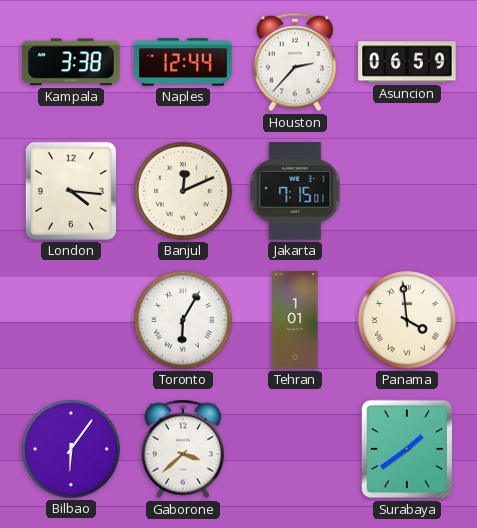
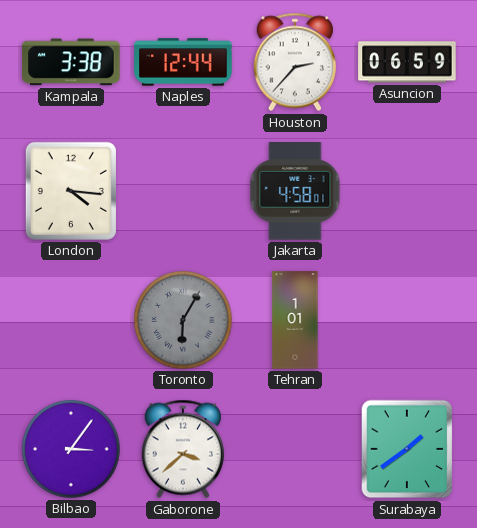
Banjul: 12:11 -> none
Jakarta: 7:15 -> 4:58
Toronto dial: white -> grey
Panama: 3:59 -> none
Bilbao: 6:06 -> 3:06
